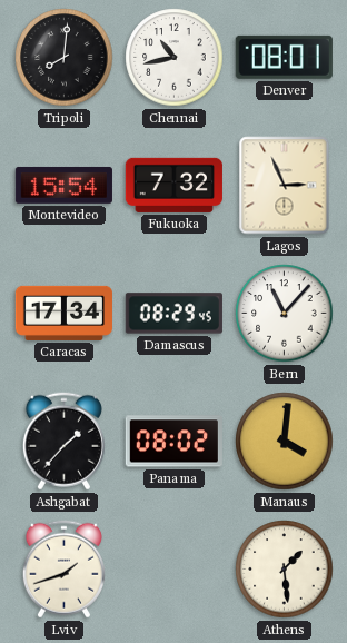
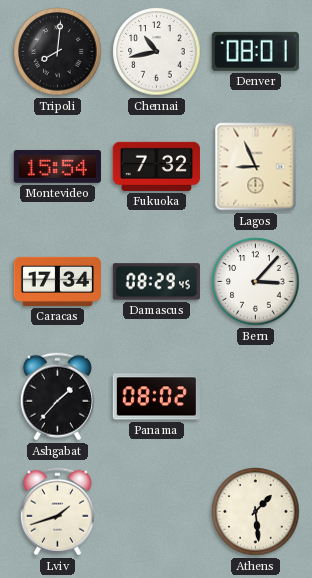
Lagos: 2:56 -> 8:56
Bern: 11:07 -> 3:07
Manaus: 4:01 -> none
